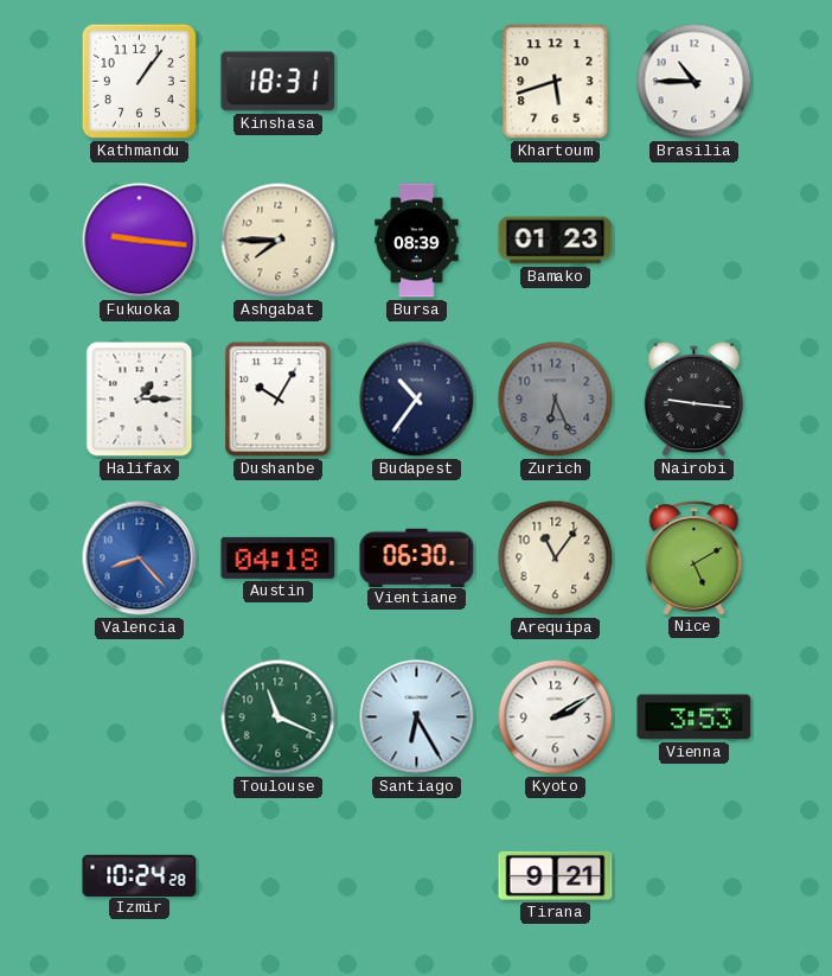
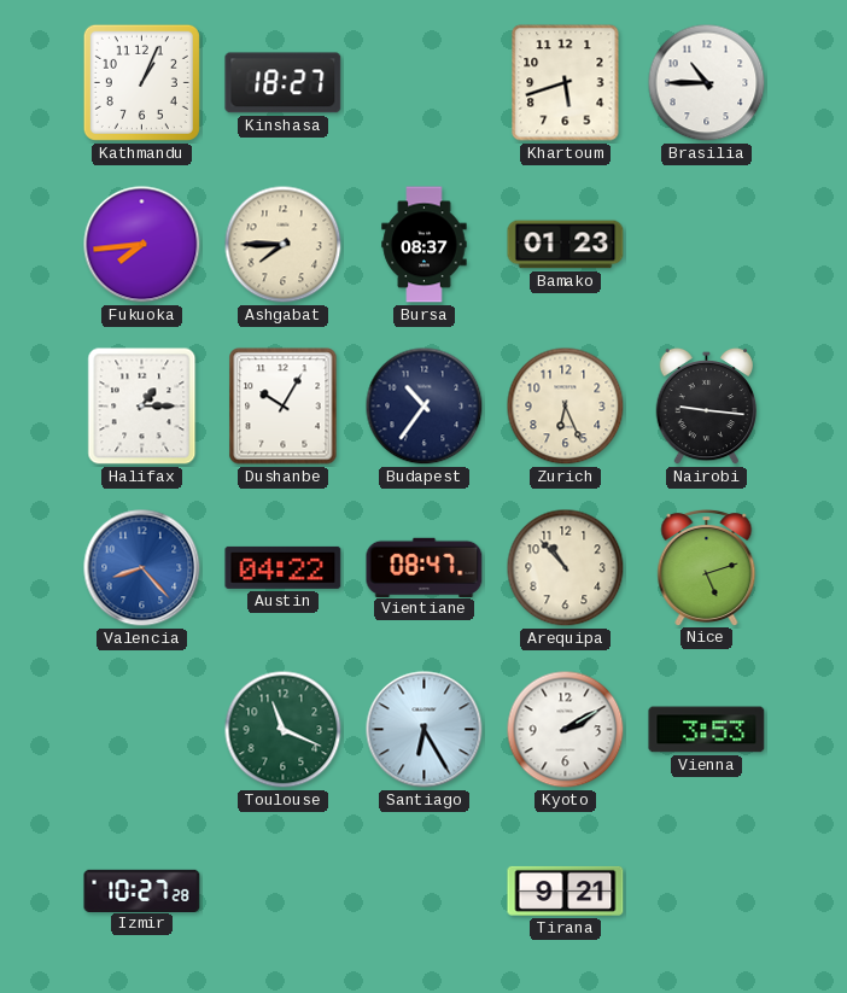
Kathmandu: 1:06 -> 1:04
Kinshasa: 18:31 -> 18:27
Fukuoka: 9:16 -> 7:44
Bursa: 08:39 -> 08:37
Zurich dial: grey -> cream
Austin: 04:18 -> 04:22
Vientiane: 06:30 -> 08:47
Arequipa: 11:06 -> 10:53
Nice: 5:10 -> 5:12
Izmir: 10:24 -> 10:27
